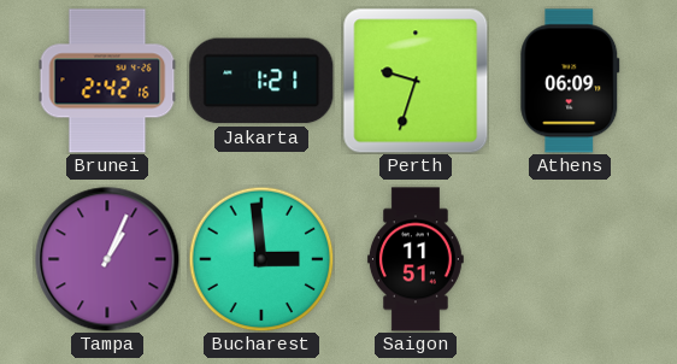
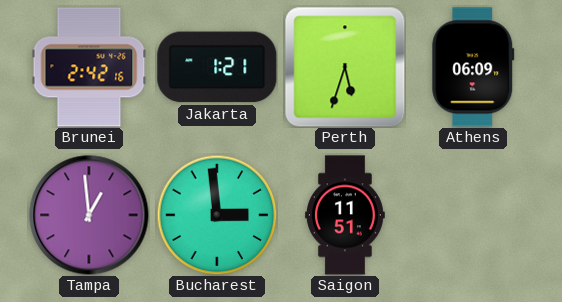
Perth: 9:33 -> 5:33
Tampa: 1:04 -> 12:59
